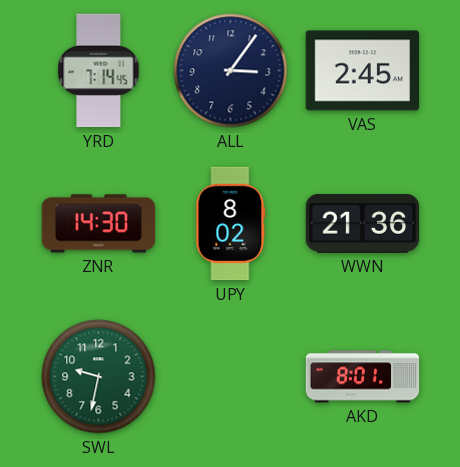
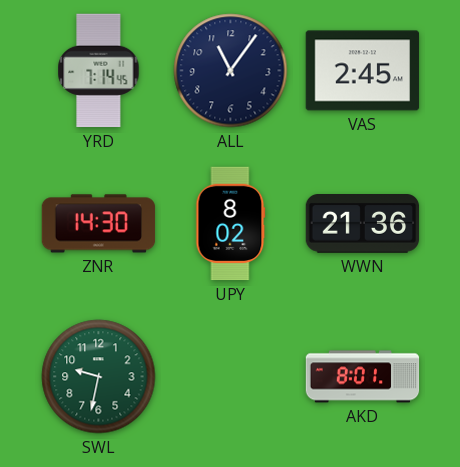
ALL: 3:06 -> 11:06
